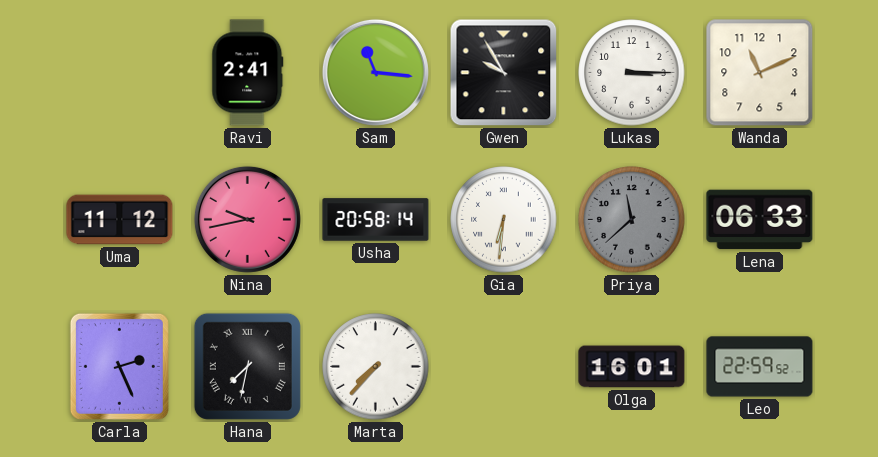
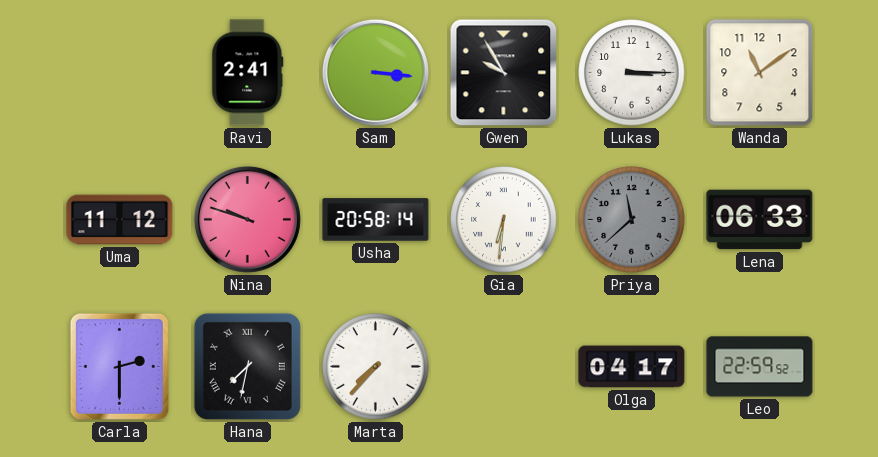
Sam: 11:16 -> 3:16
Wanda: 11:11 -> 11:09
Nina: 9:43 -> 9:48
Carla: 2:26 -> 2:30
Olga: 16:01 -> 04:17
